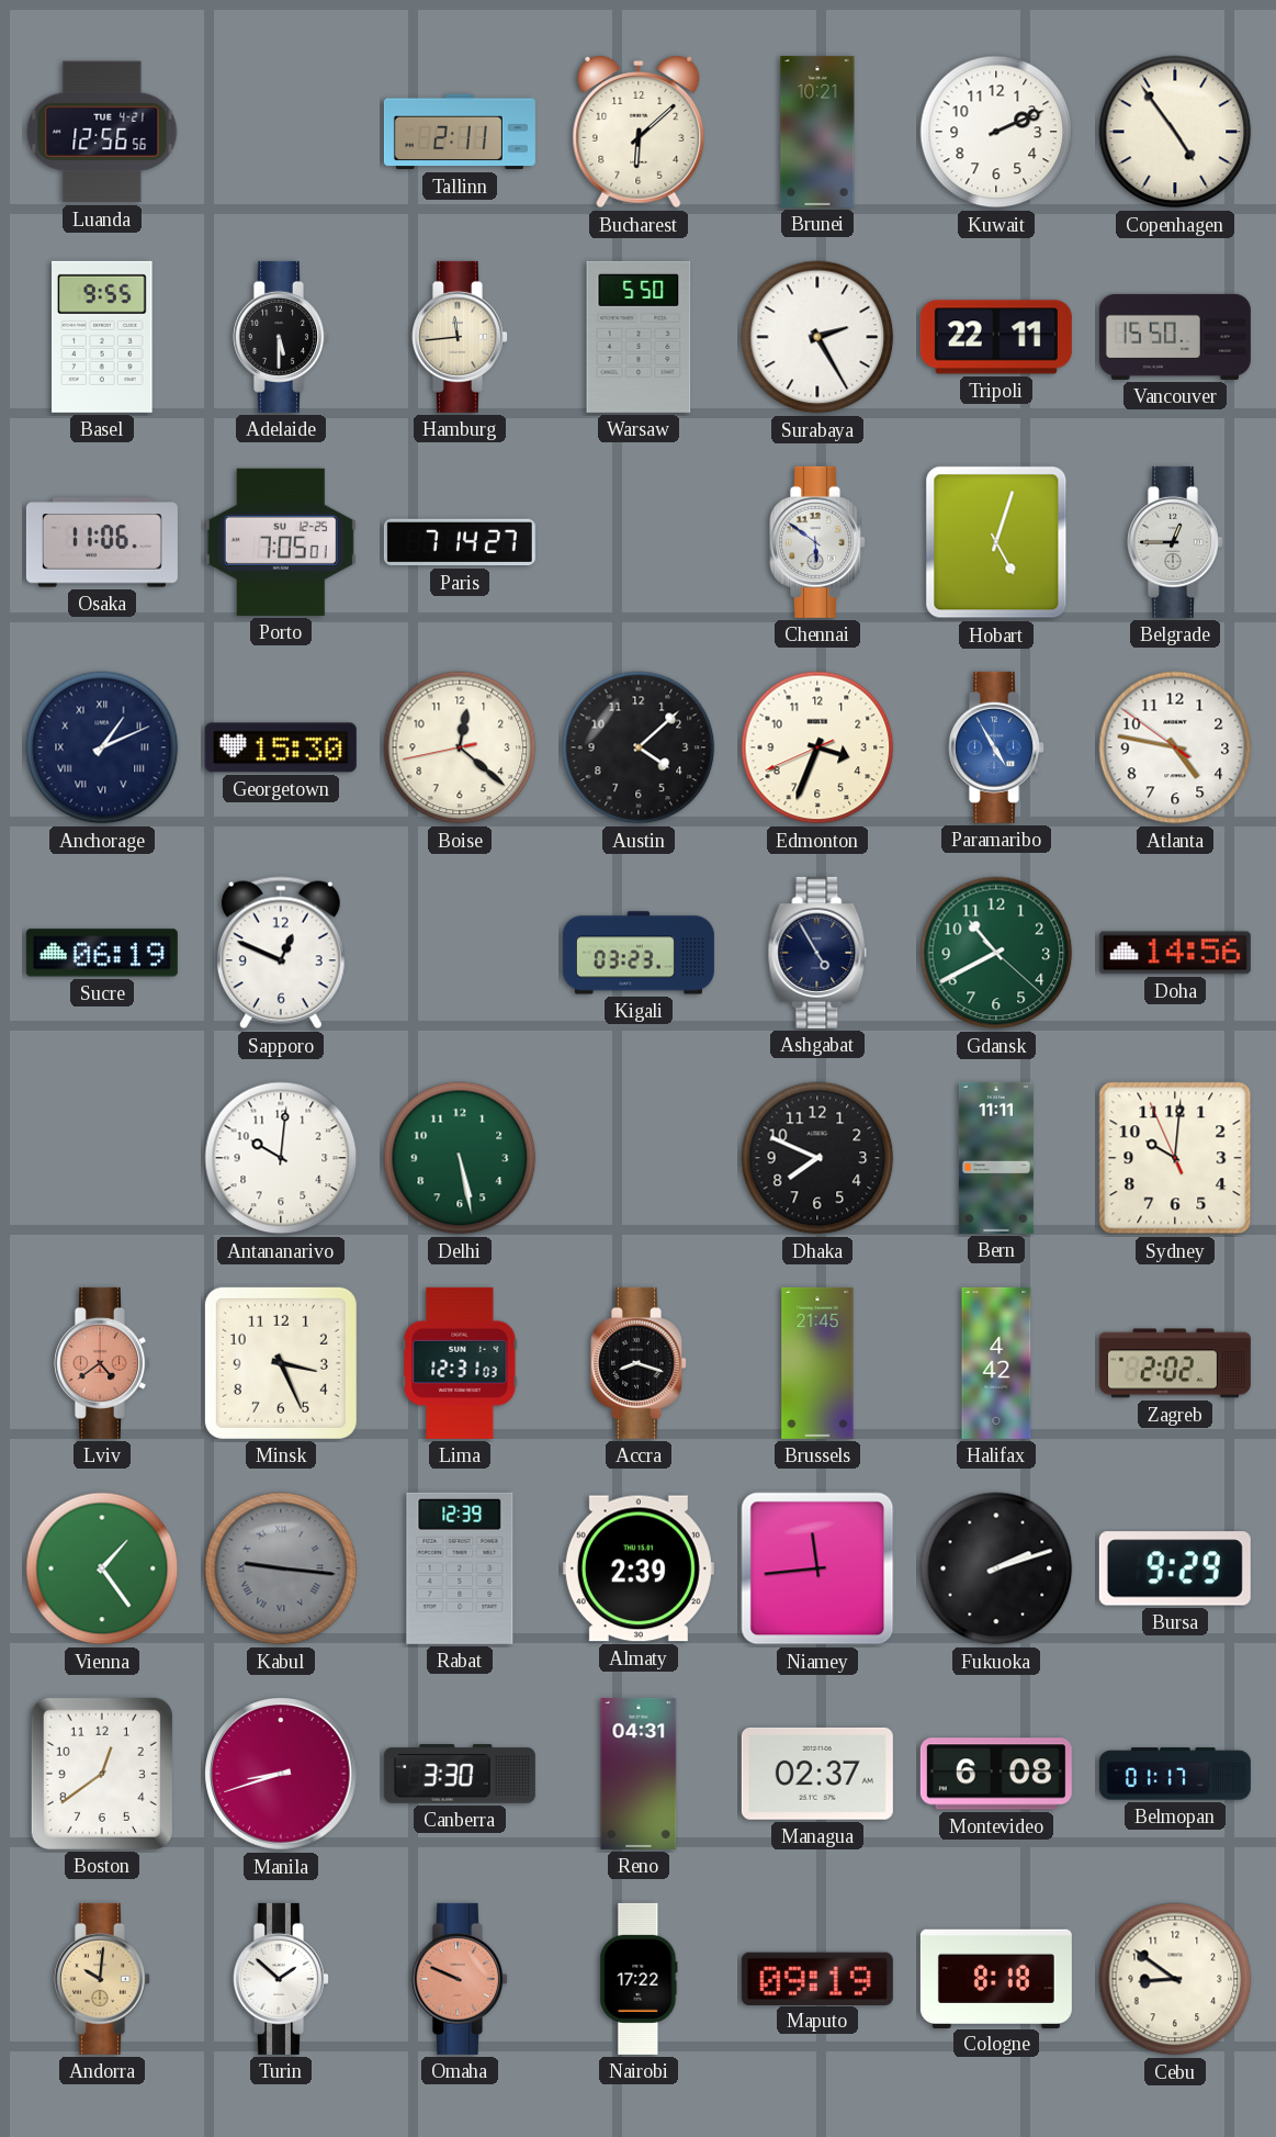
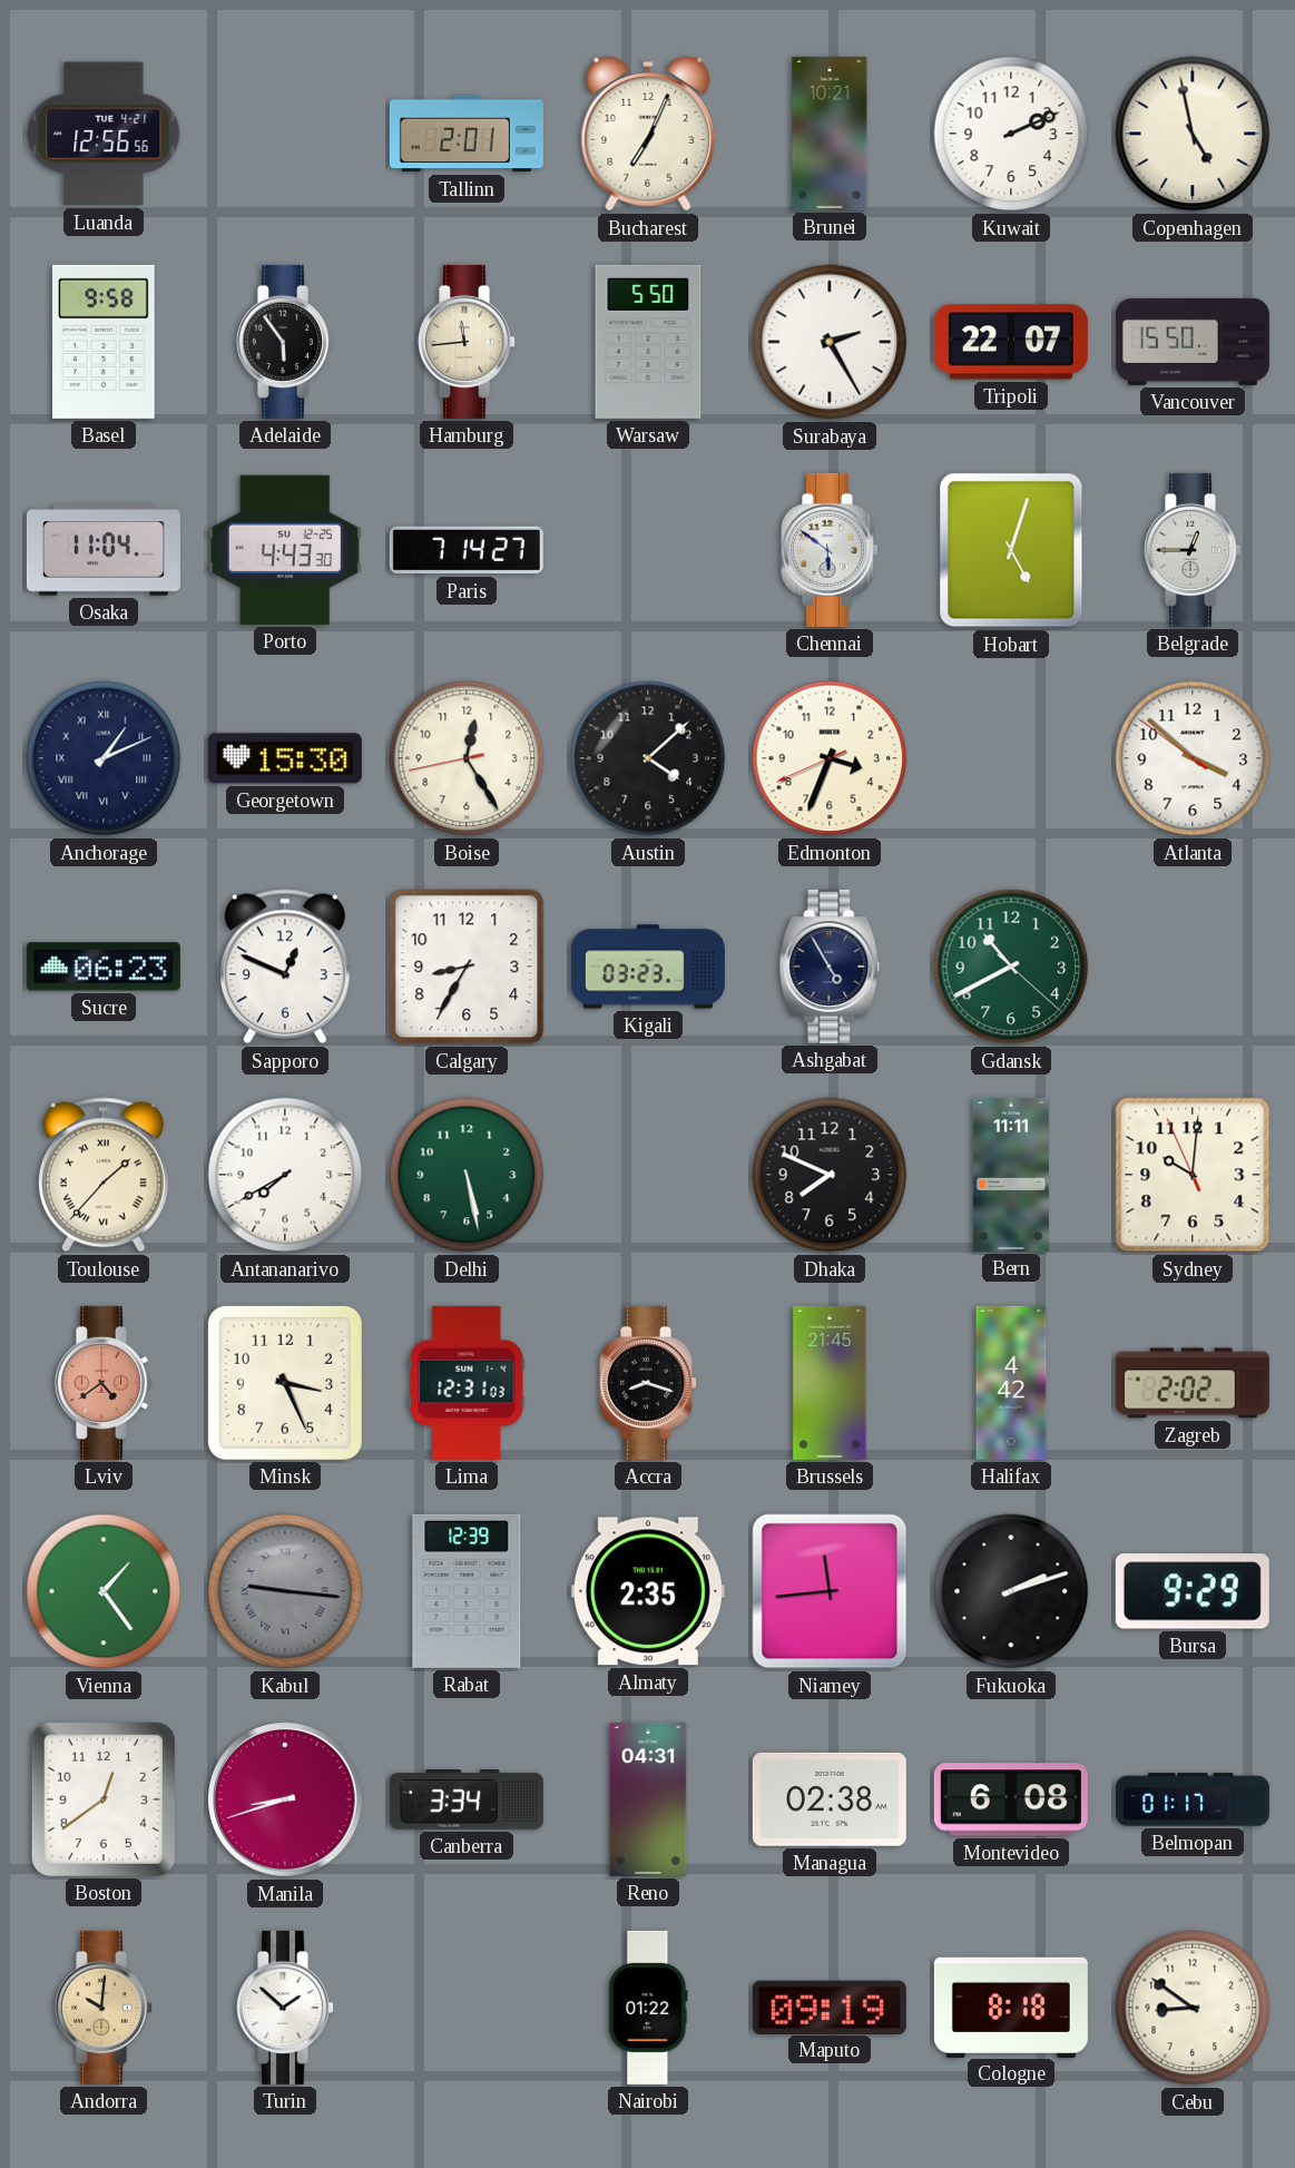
Tallinn: 2:11 -> 2:01
Bucharest: 6:08 -> 7:04
Copenhagen: 4:54 -> 4:58
Basel: 9:55 -> 9:58
Adelaide: 5:30 -> 5:54
Tripoli: 22:11 -> 22:07
Osaka: 11:06 -> 11:04
Porto: 7:05 -> 4:43
Boise: 12:21 -> 12:24
Paramaribo: 4:55 -> none
Atlanta: 4:46 -> 3:51
Sucre: 06:19 -> 06:23
Calgary: none -> 8:35
Doha: 14:56 -> none
Toulouse: none -> 1:37
Antananarivo: 10:01 -> 7:40
Almaty: 2:39 -> 2:35
Canberra: 3:30 -> 3:34
Managua: 02:37 -> 02:38
Omaha: 9:49 -> none
Nairobi: 17:22 -> 01:22
